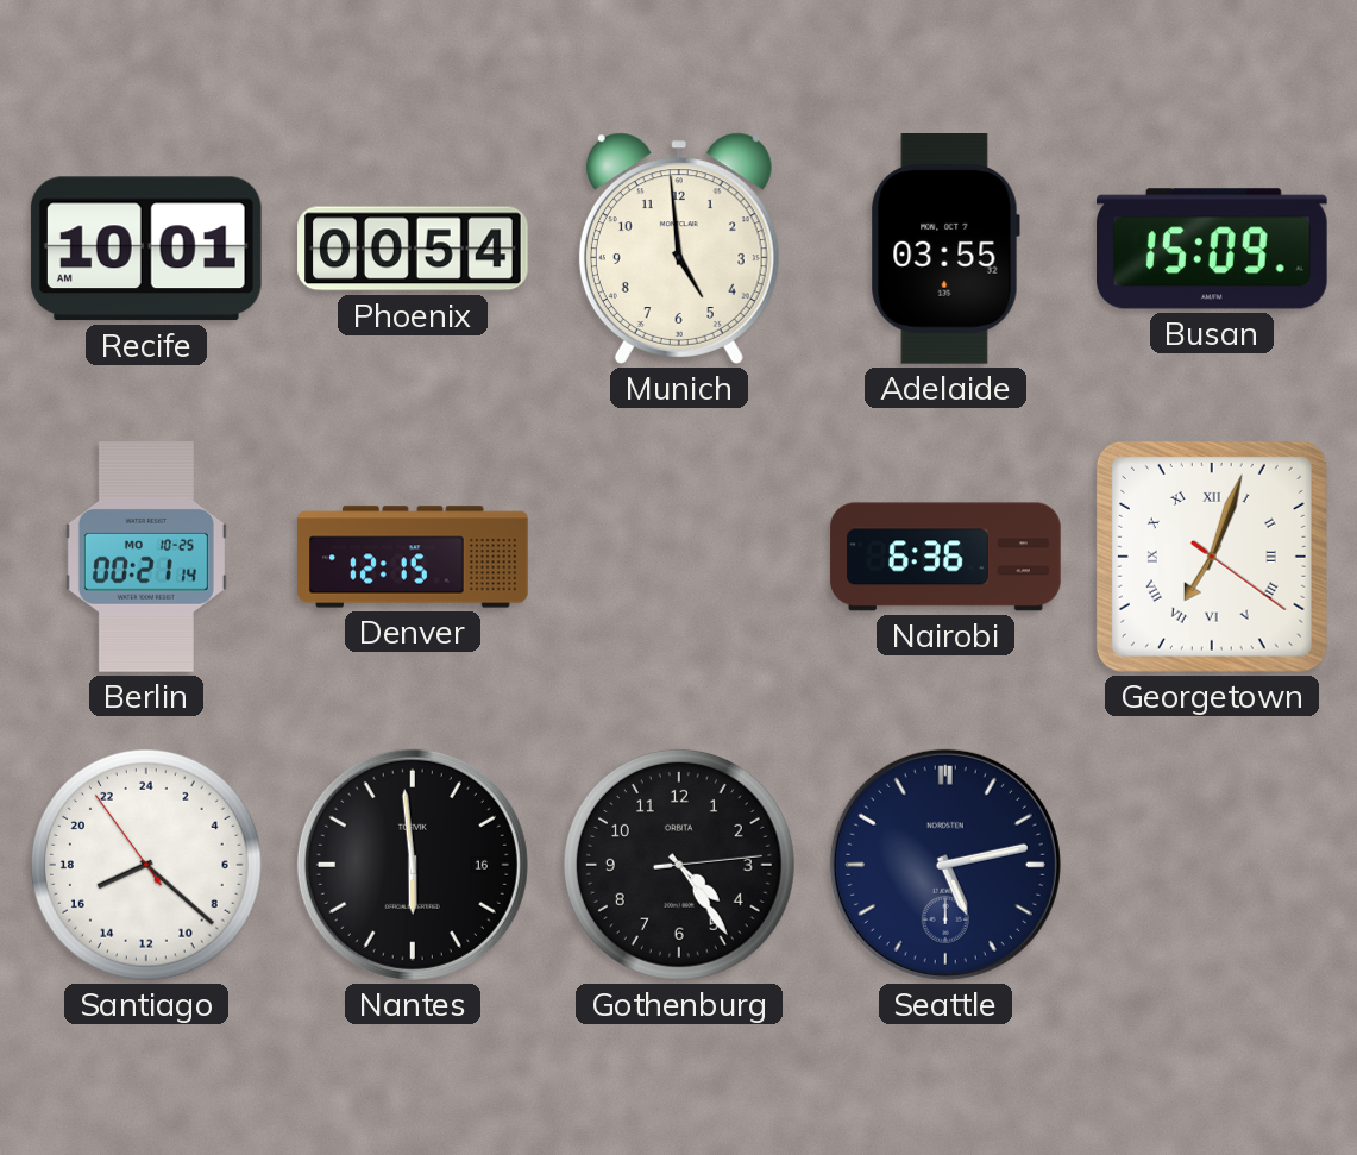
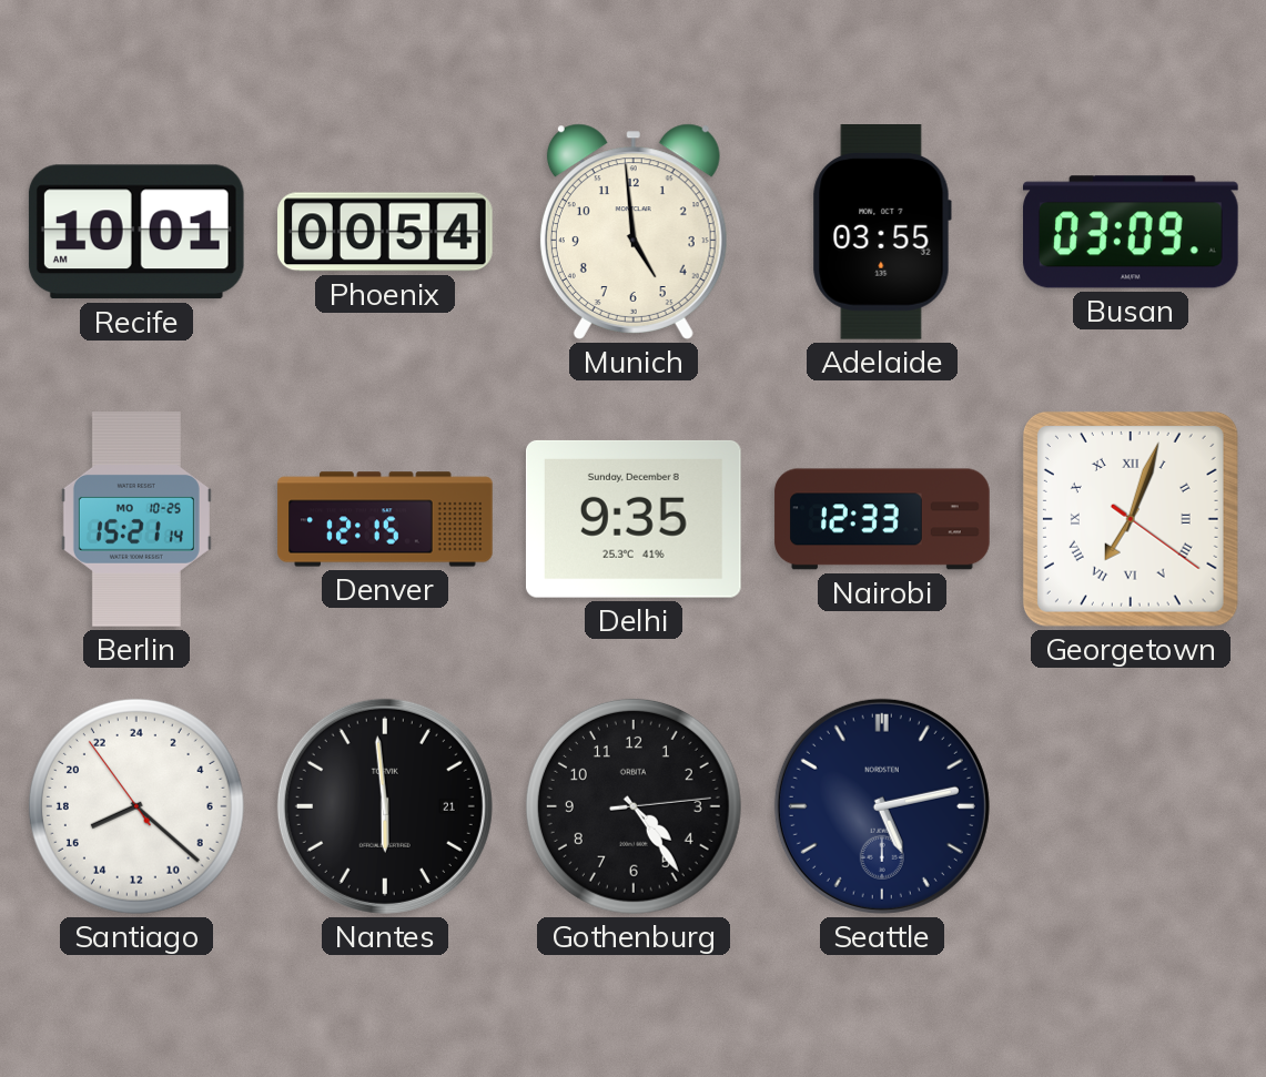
Busan: 15:09 -> 03:09
Berlin: 00:21 -> 15:21
Delhi: none -> 9:35
Nairobi: 6:36 -> 12:33
Nantes date: 16 -> 21
